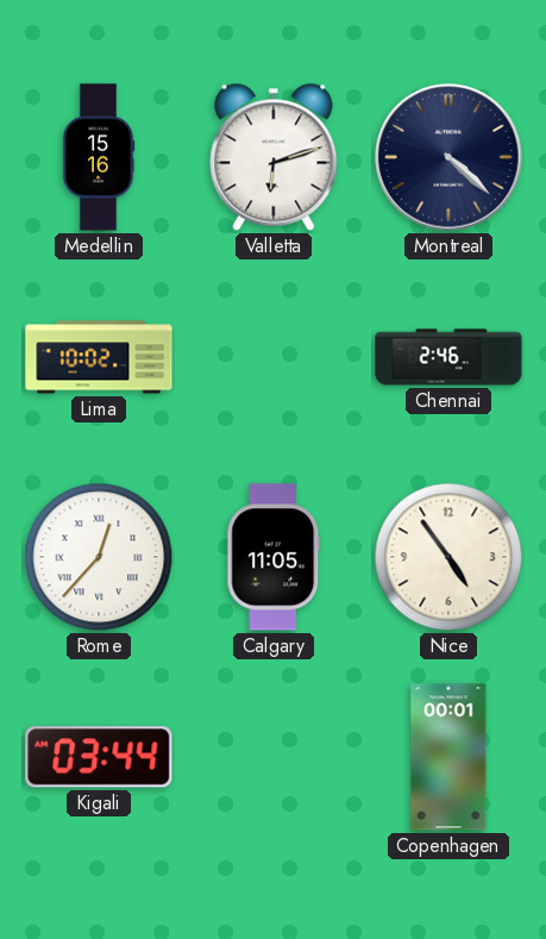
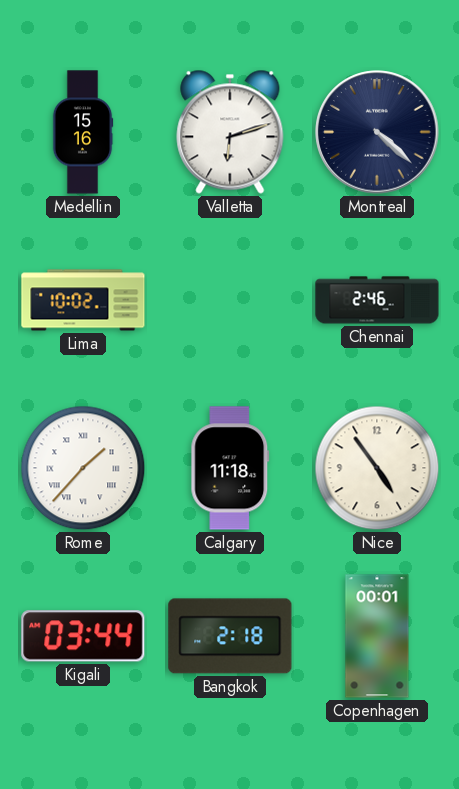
Rome: 12:37 -> 1:37
Calgary: 11:05 -> 11:18
Bangkok: none -> 2:18
